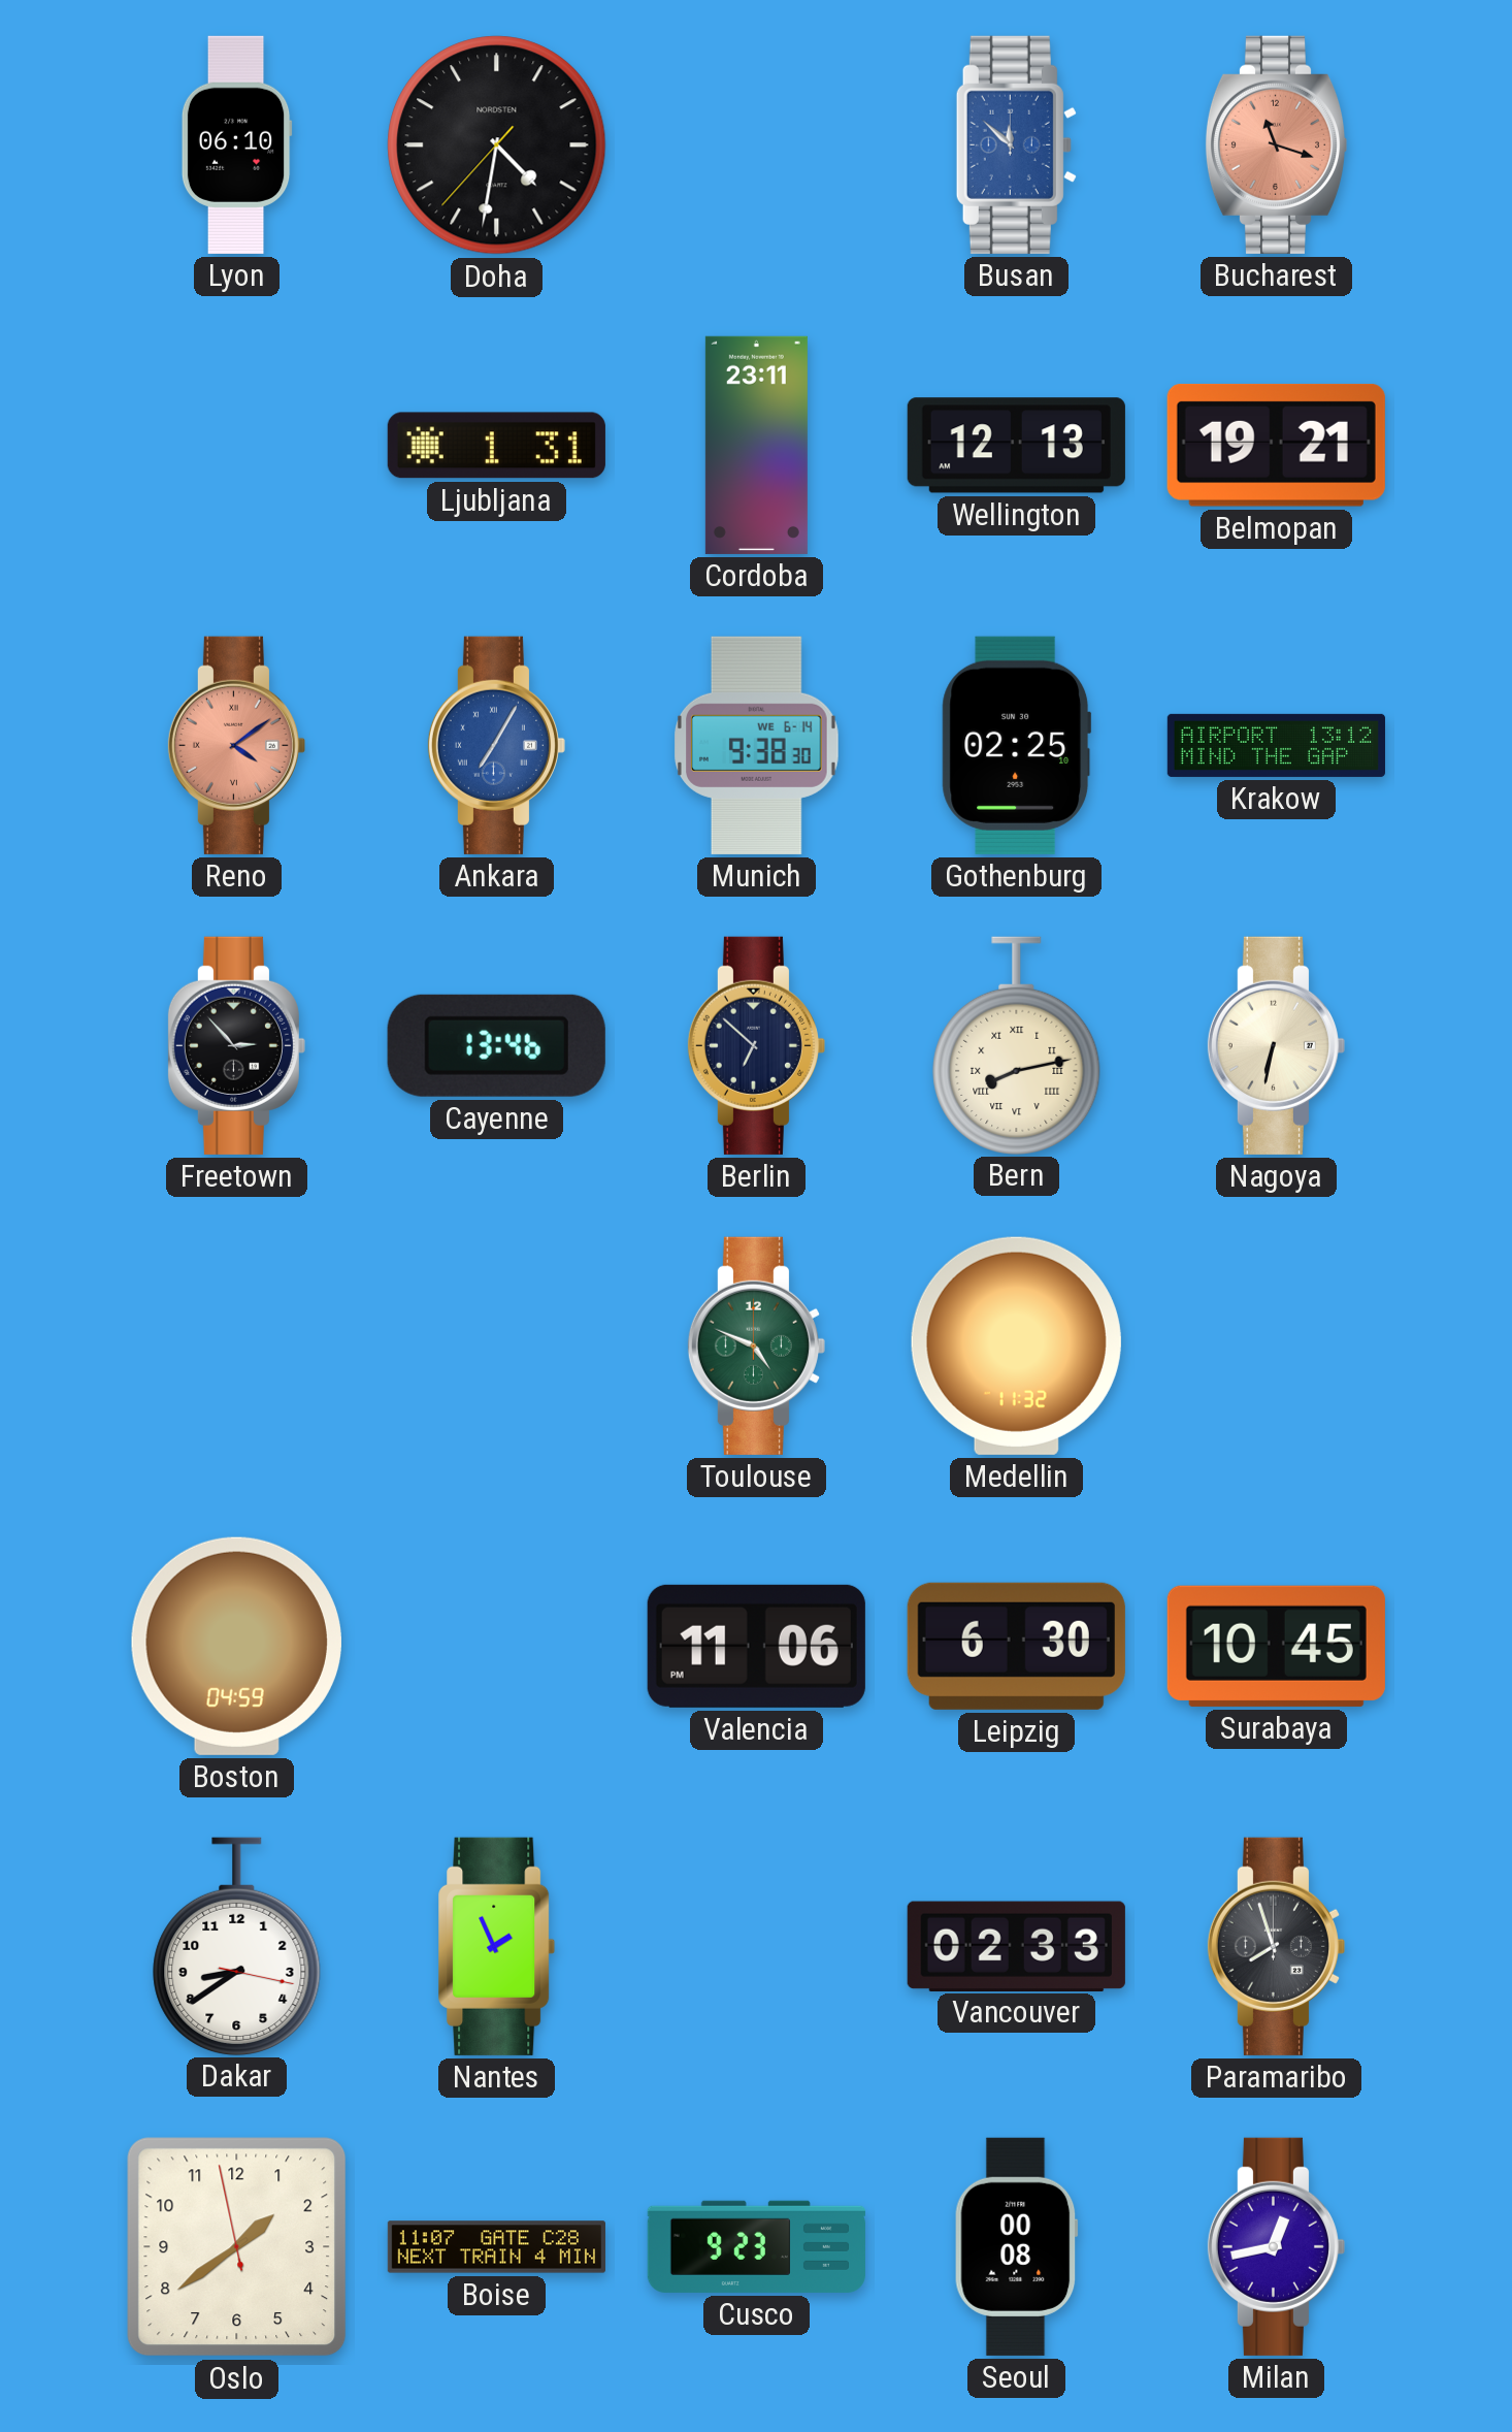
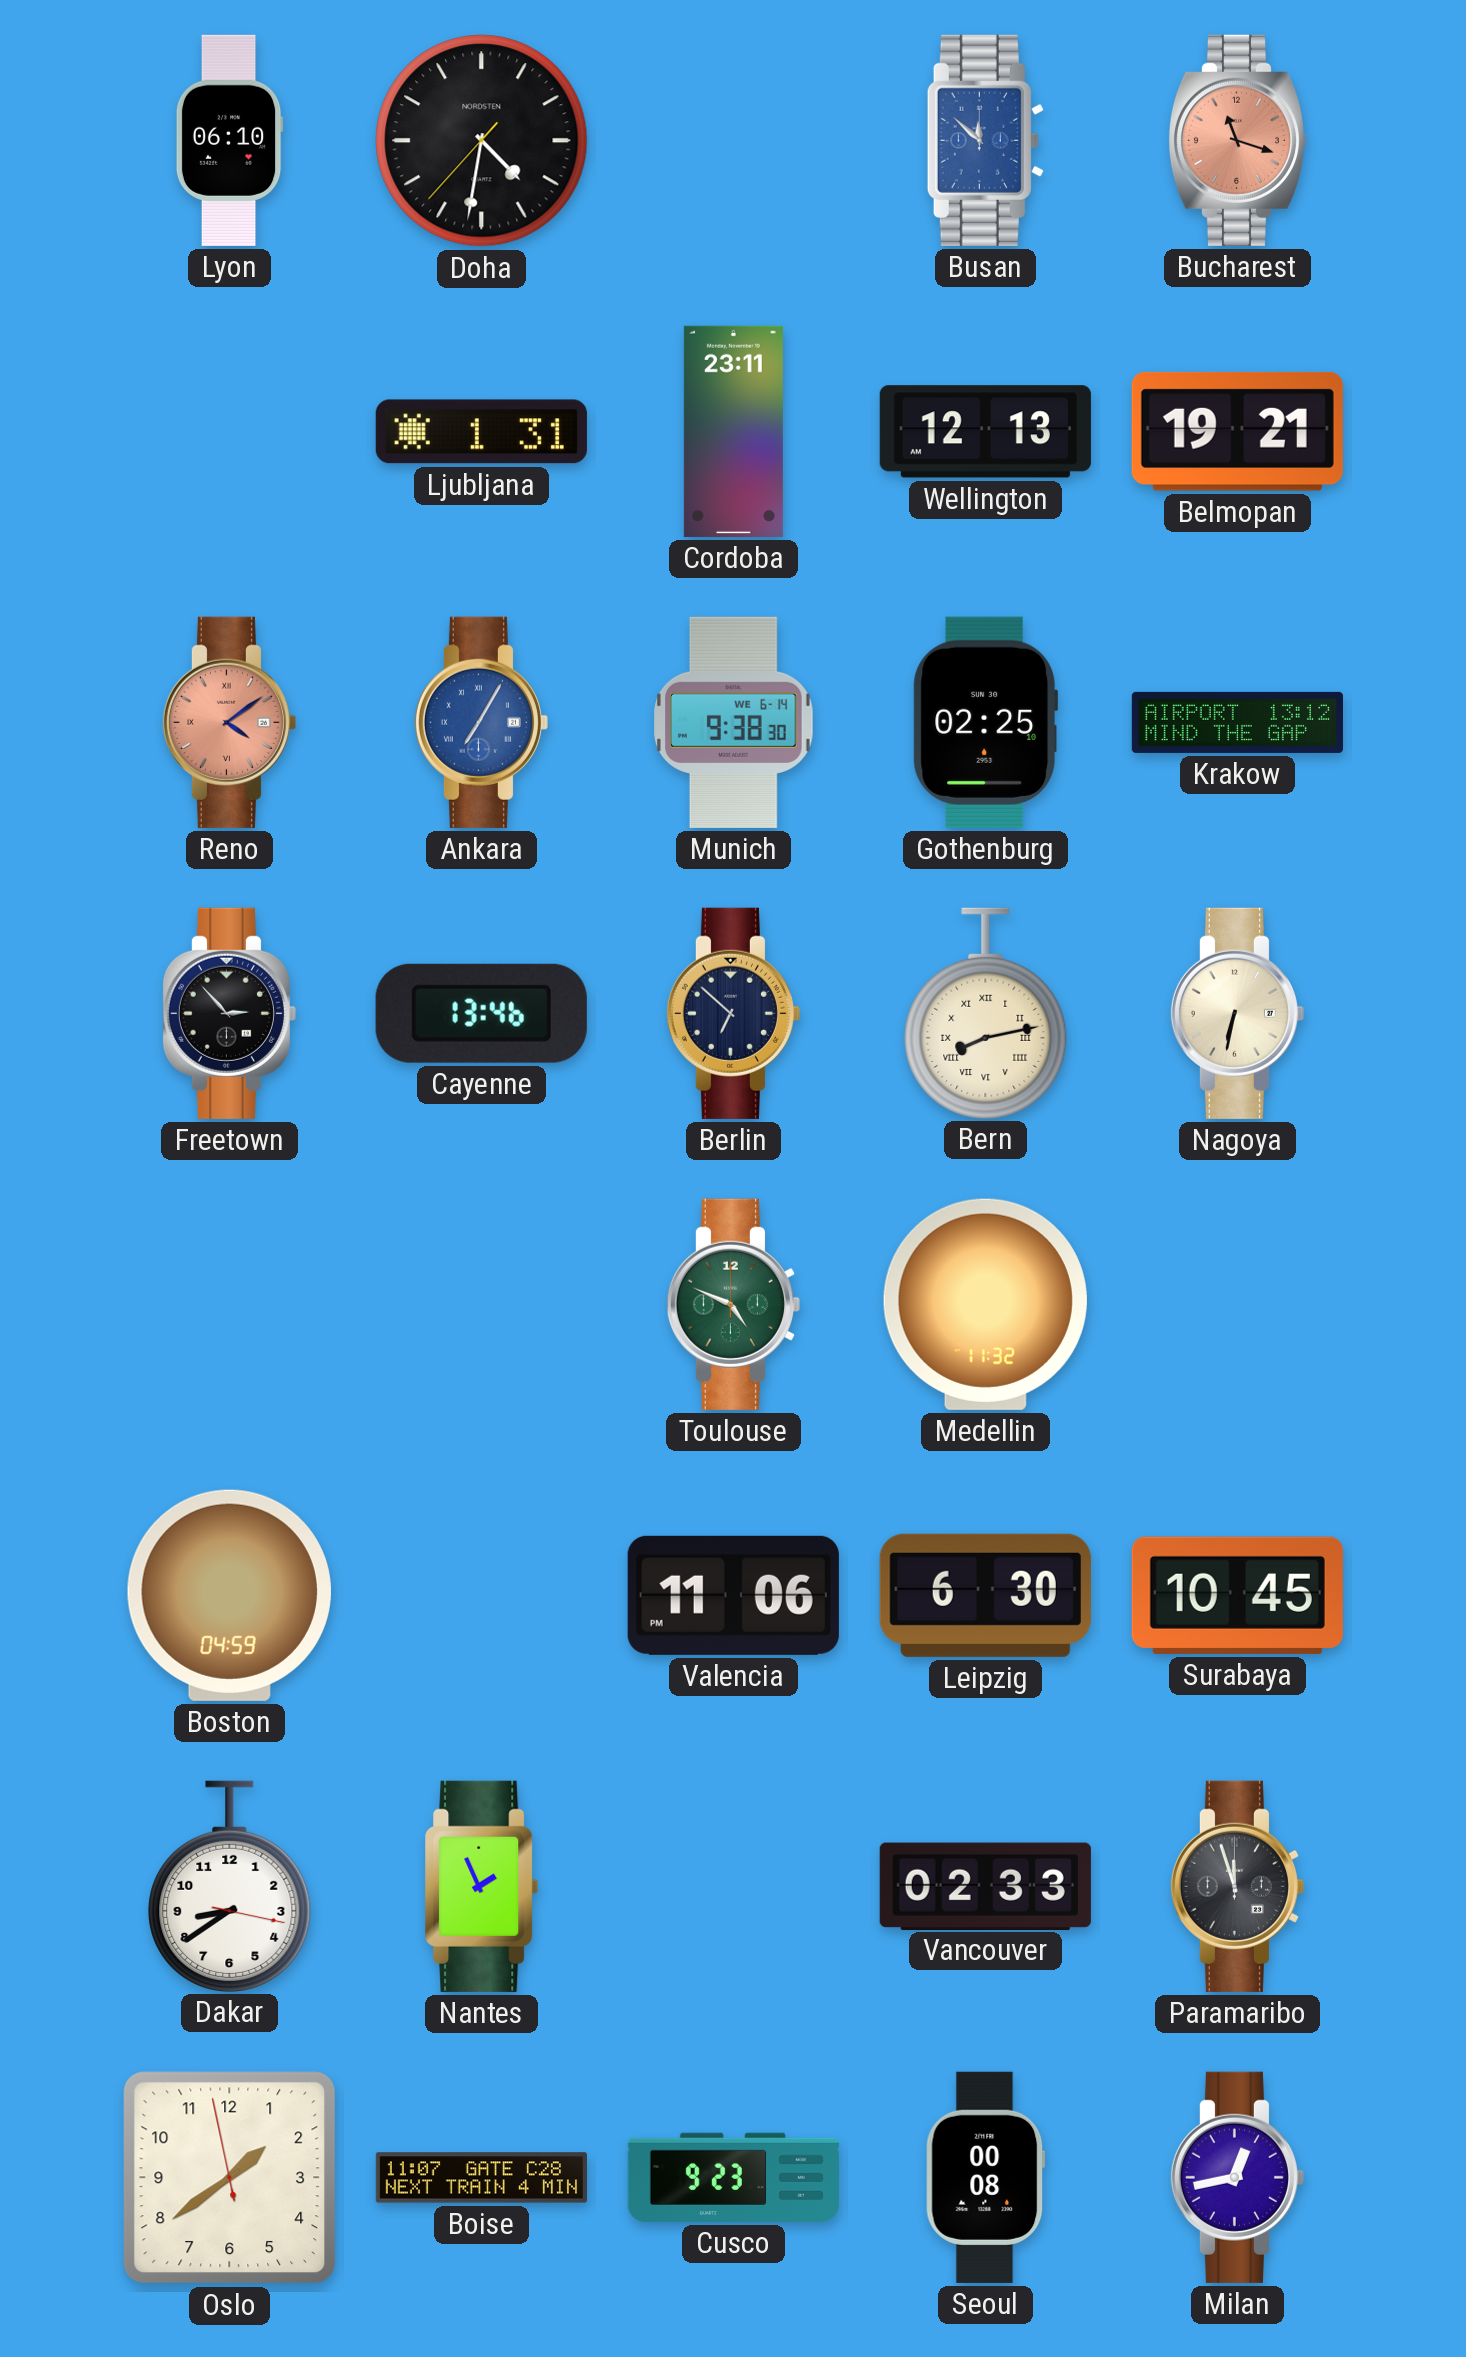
Paramaribo: 7:57 -> 11:57
